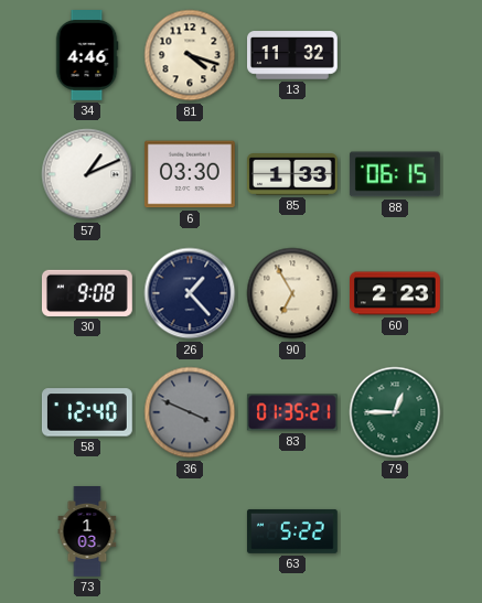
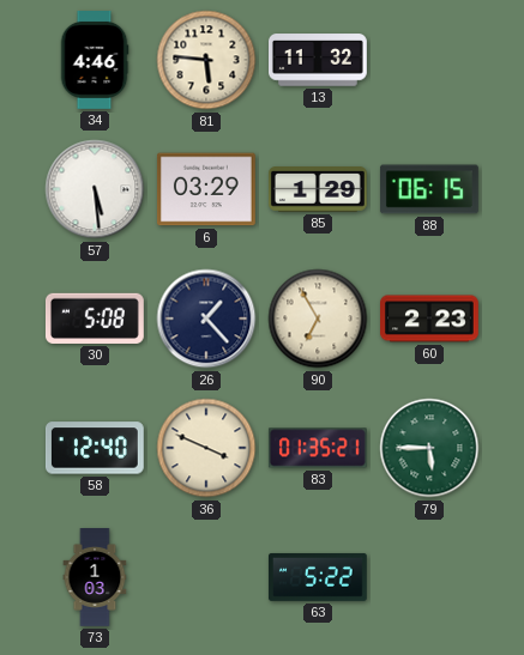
81: 4:18 -> 5:46
57: 1:11 -> 5:29
6: 03:30 -> 03:29
85: 1:33 -> 1:29
30: 9:08 -> 5:08
36 dial: grey -> cream
79: 12:45 -> 5:45
